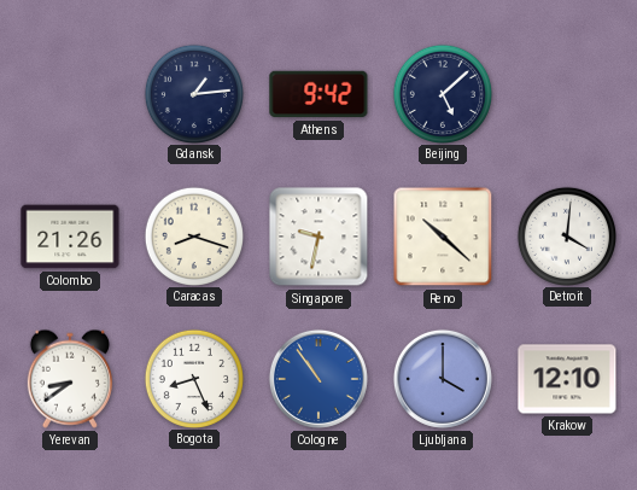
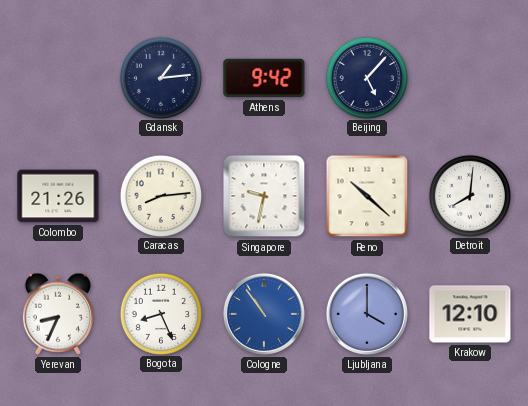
Beijing: 5:08 -> 5:07
Caracas: 8:18 -> 8:14
Detroit: 4:01 -> 8:01
Yerevan: 8:39 -> 8:34
